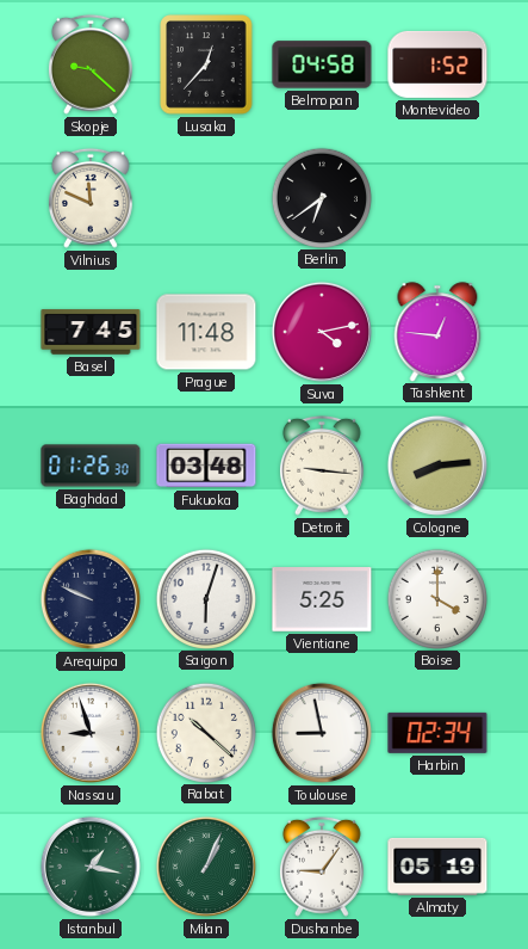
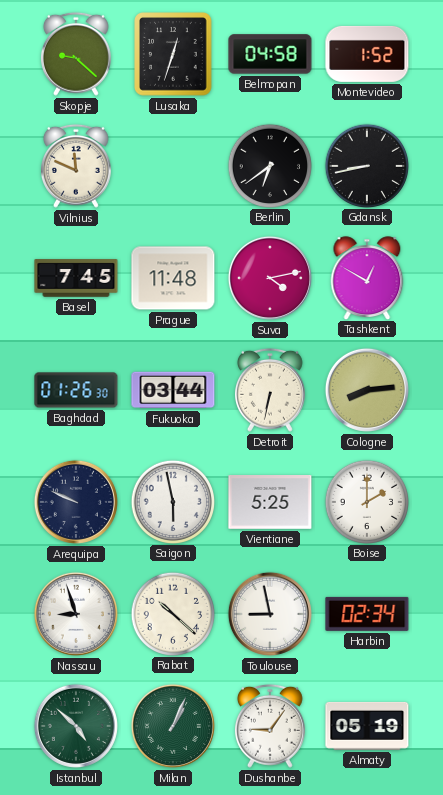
Lusaka: 12:37 -> 12:33
Gdansk: none -> 8:43
Tashkent: 12:46 -> 12:50
Fukuoka: 03:48 -> 03:44
Detroit: 9:16 -> 6:32
Saigon: 6:03 -> 5:58
Boise: 4:00 -> 2:00
Istanbul: 1:17 -> 4:52
